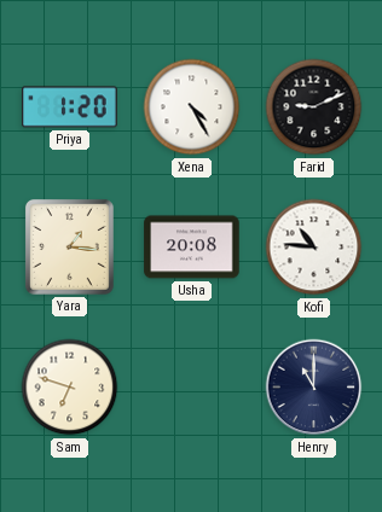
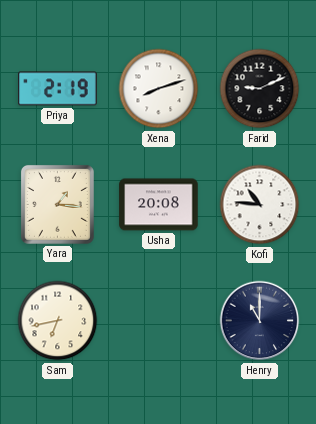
Priya: 1:20 -> 2:19
Xena: 4:25 -> 8:12
Sam: 6:48 -> 6:43
